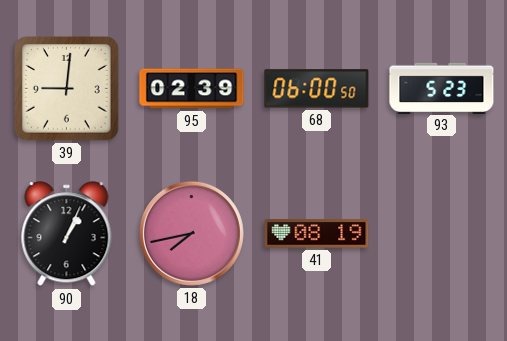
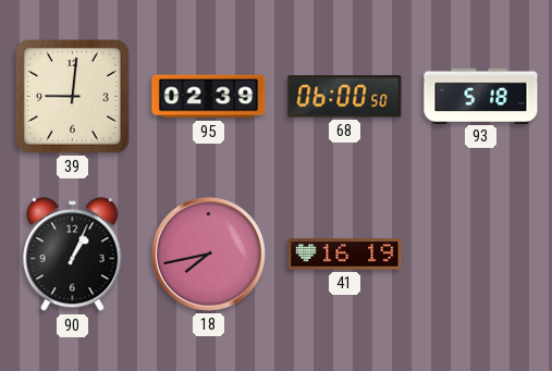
93: 5:23 -> 5:18
41: 08:19 -> 16:19
